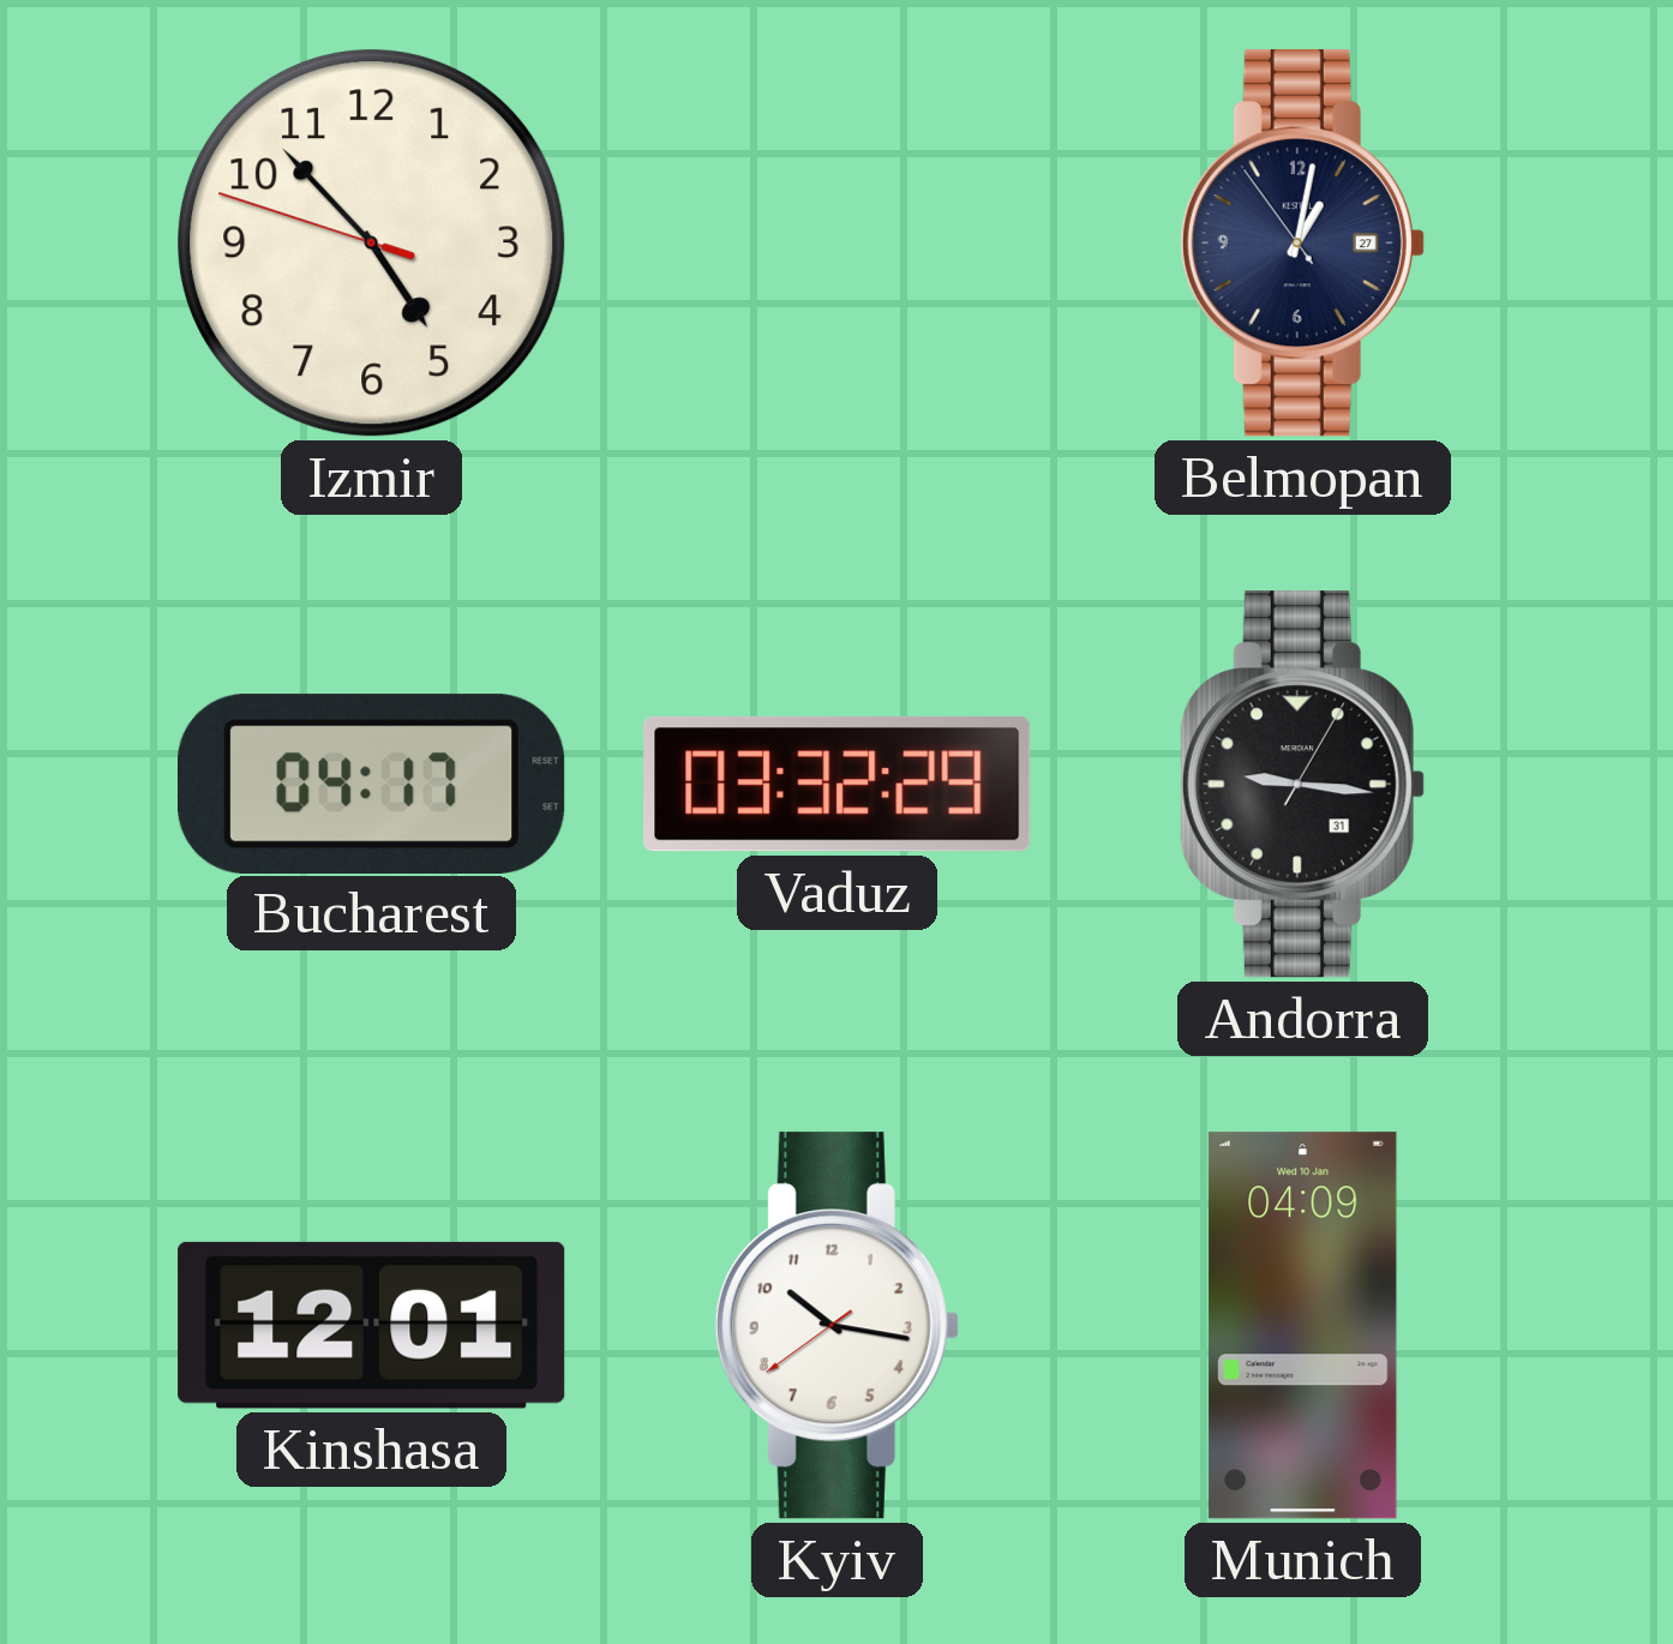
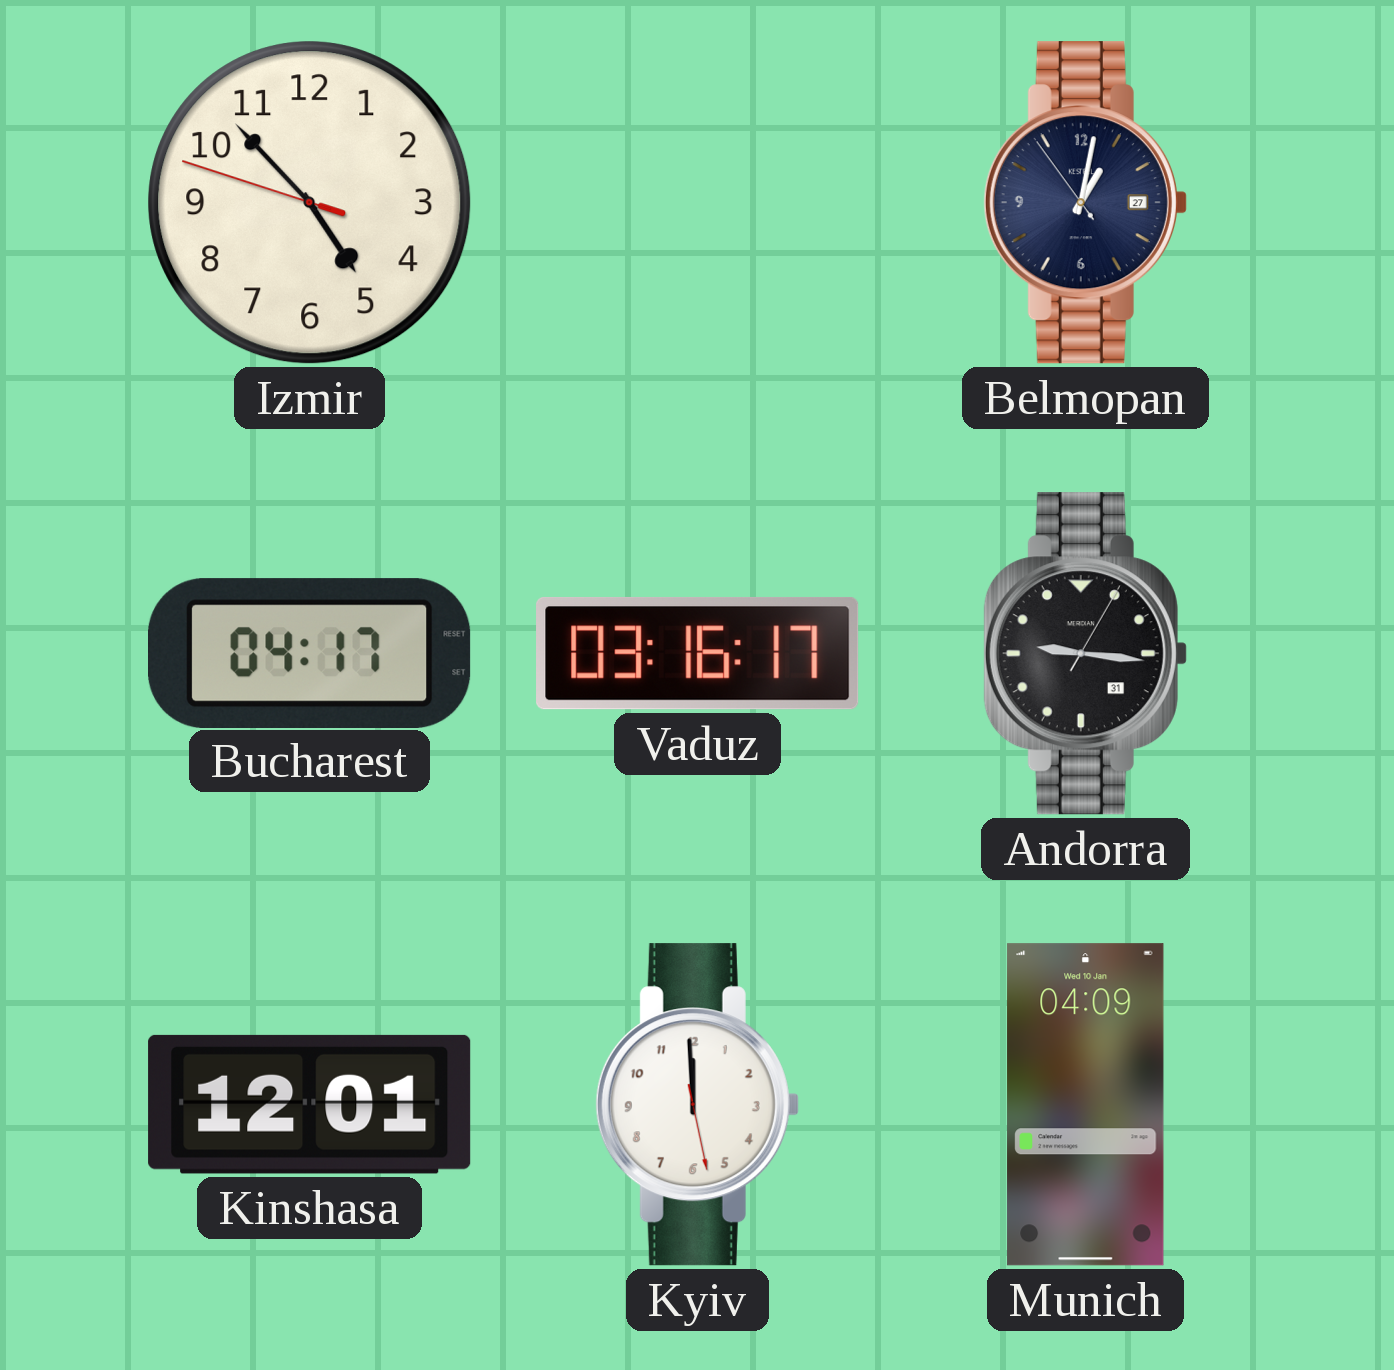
Vaduz: 03:32 -> 03:16
Kyiv: 10:16 -> 11:59
